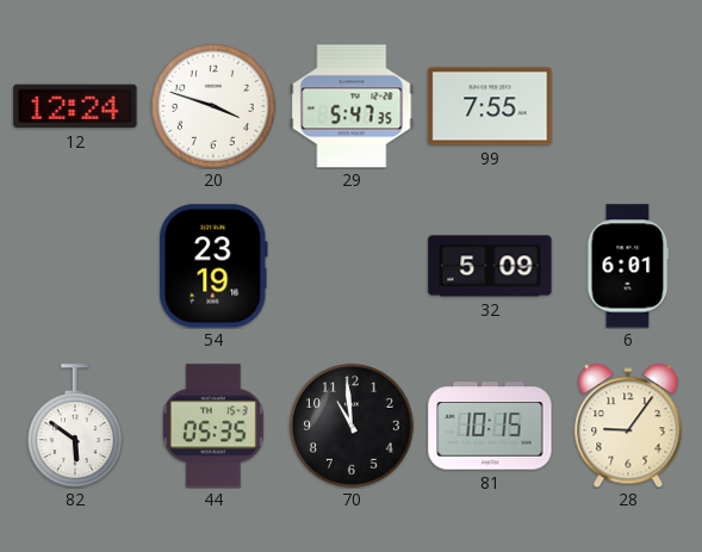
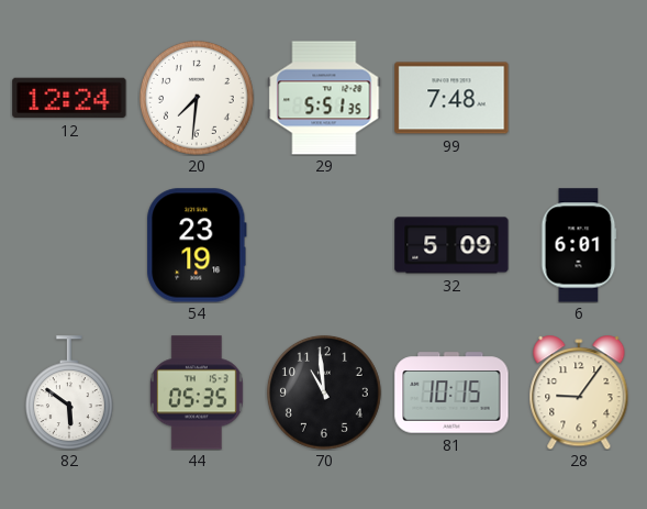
20: 3:48 -> 7:31
29: 5:47 -> 5:51
99: 7:55 -> 7:48
